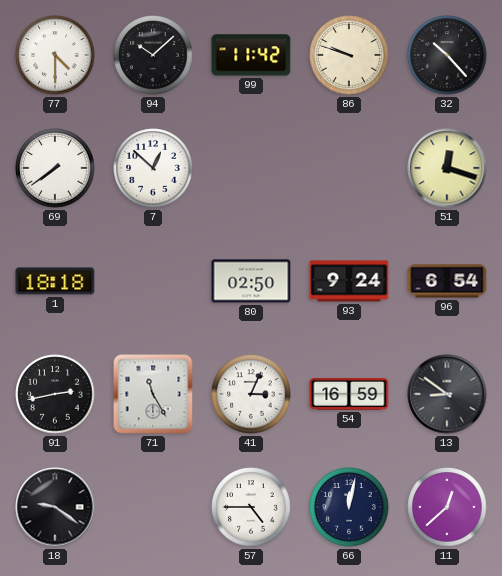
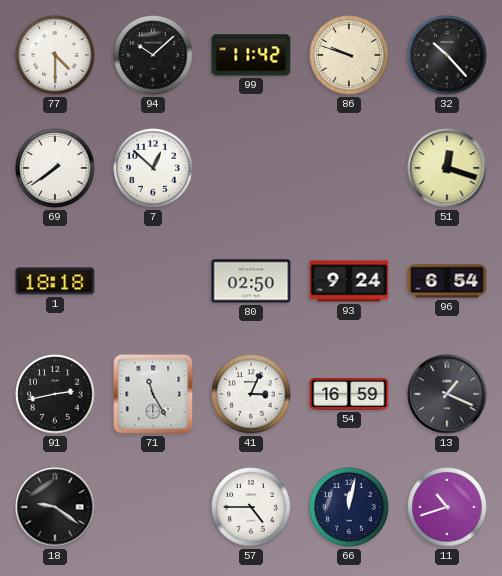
13: 8:51 -> 1:19
11: 12:38 -> 10:42
